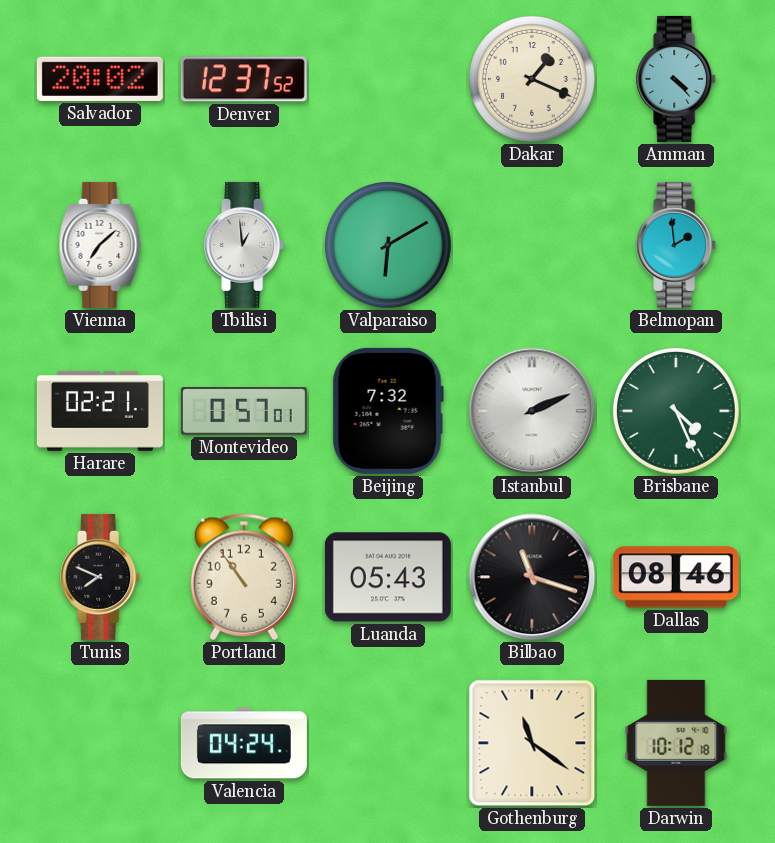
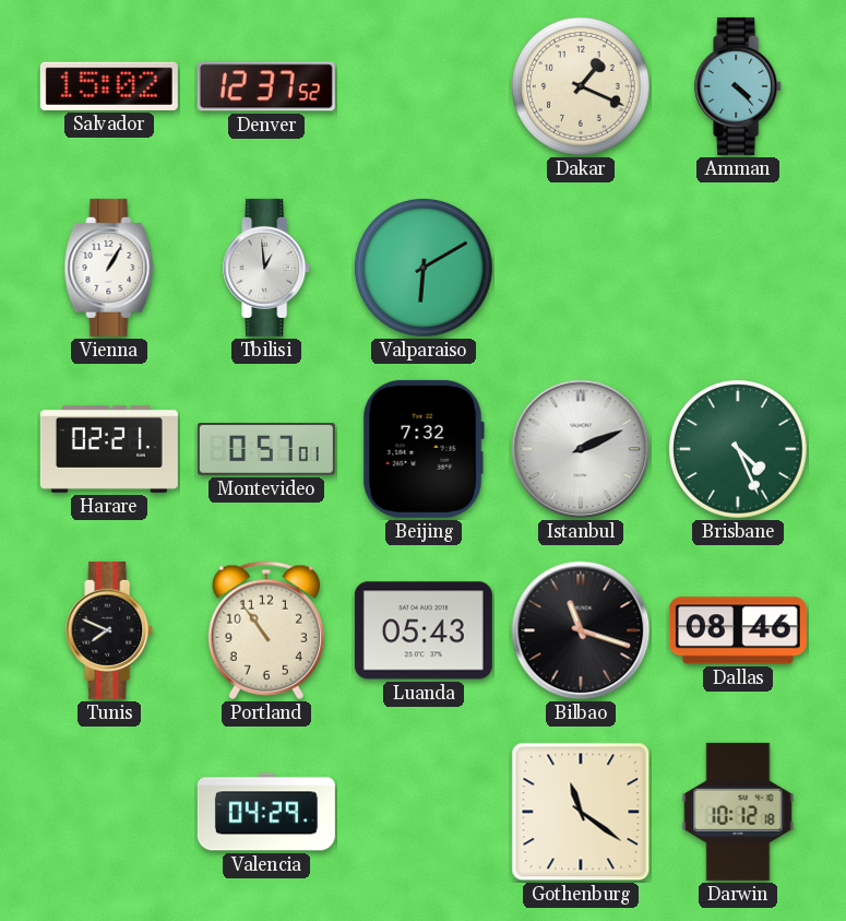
Salvador: 20:02 -> 15:02
Vienna: 7:08 -> 1:05
Belmopan: 1:59 -> none
Valencia: 04:24 -> 04:29
